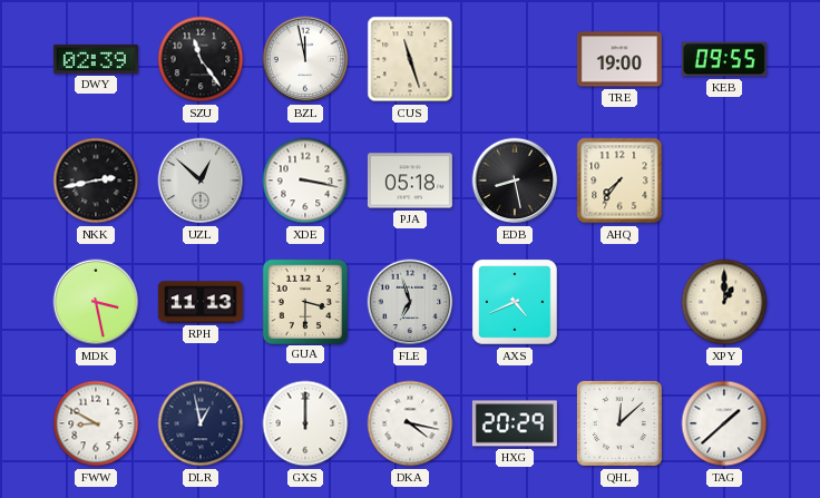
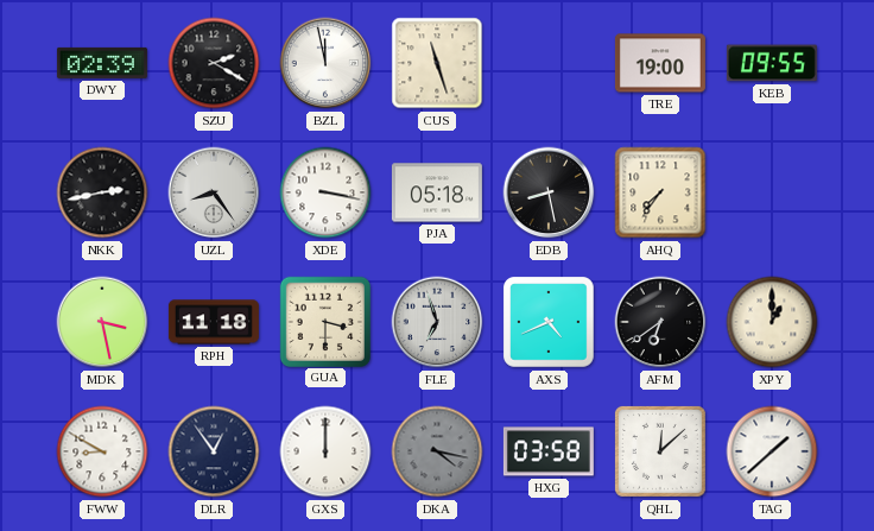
SZU: 11:24 -> 2:20
UZL: 12:52 -> 8:24
RPH: 11:13 -> 11:18
AFM: none -> 6:39
DLR: 12:58 -> 12:54
DKA dial: white -> grey
HXG: 20:29 -> 03:58
